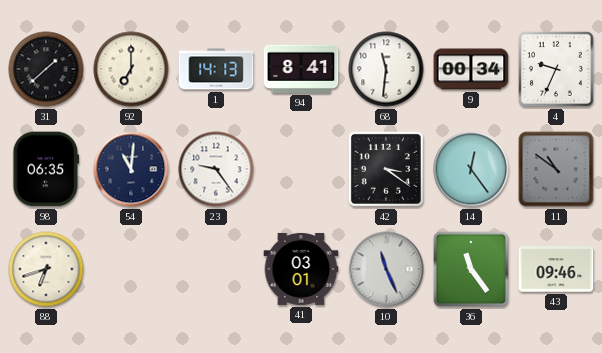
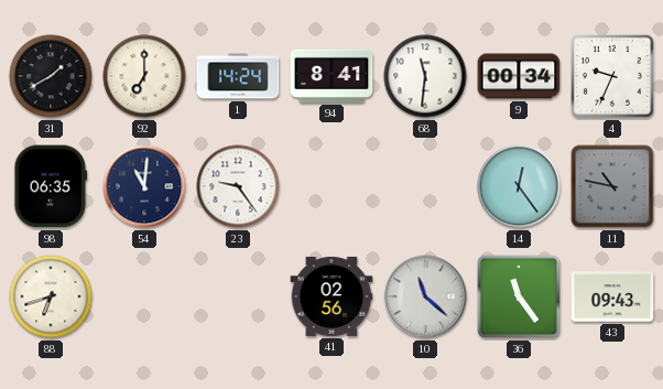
31: 1:38 -> 1:40
1: 14:13 -> 14:24
42: 3:21 -> none
11: 10:51 -> 10:47
41: 03:01 -> 02:56
10: 11:26 -> 11:22
43: 09:46 -> 09:43
